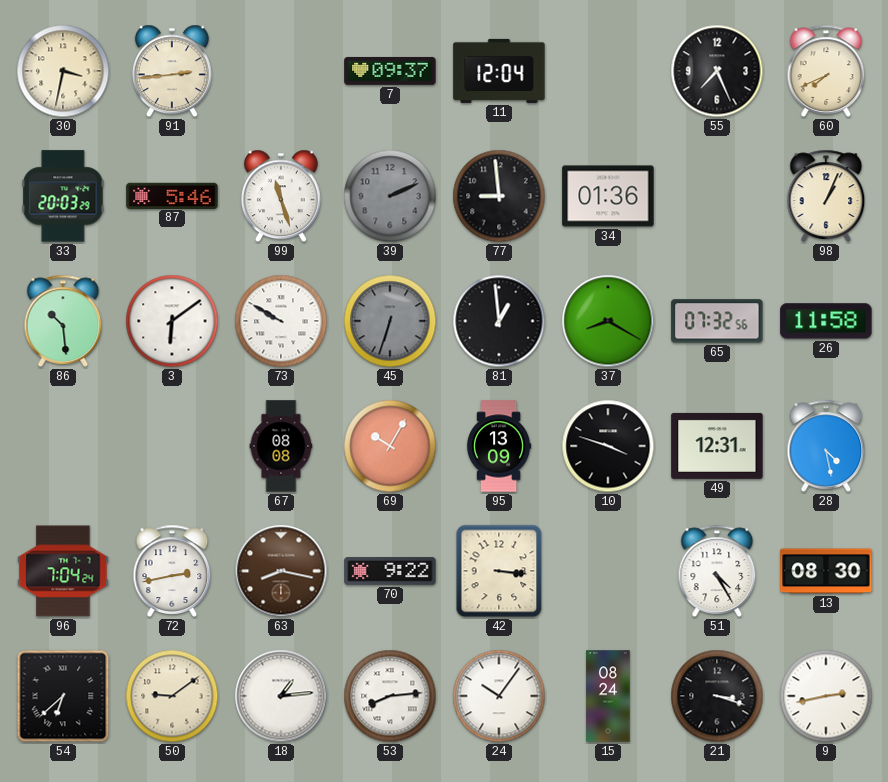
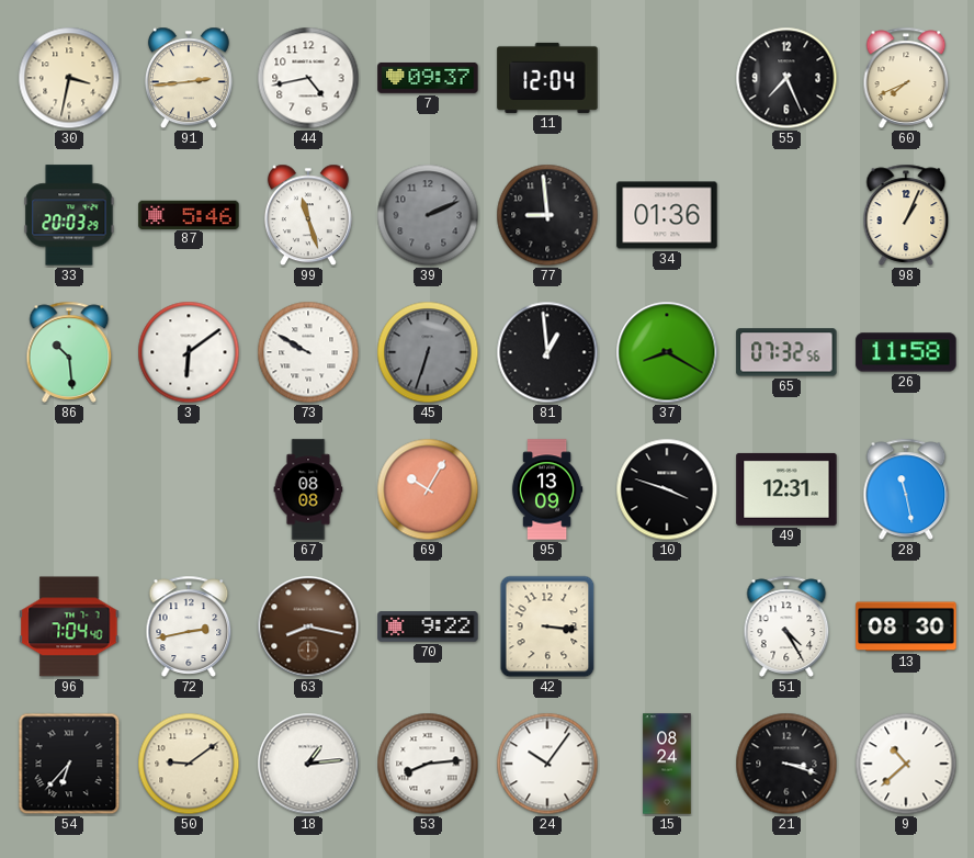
44: none -> 4:43
28: 4:28 -> 11:28
96: 7:04:24 -> 7:04:40
54: 6:38 -> 6:37
9: 2:43 -> 10:38
